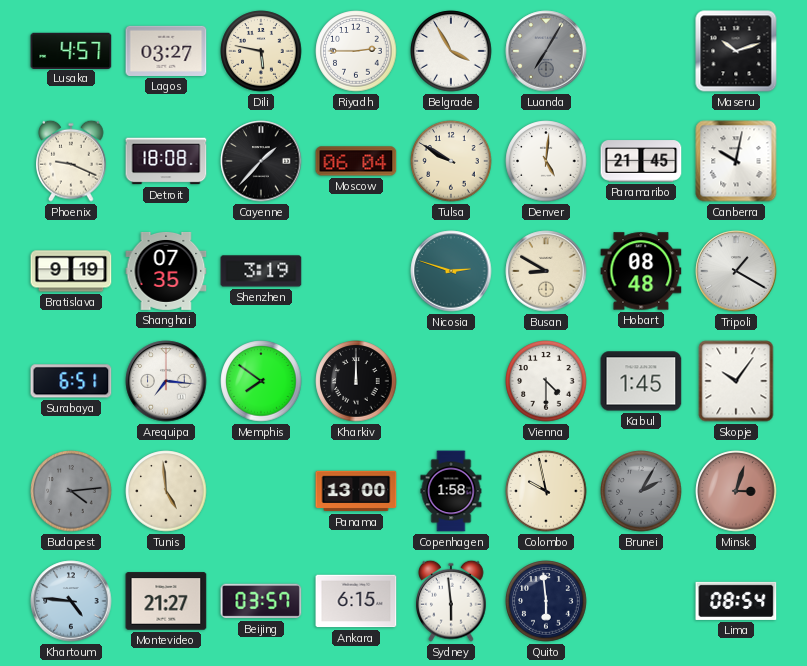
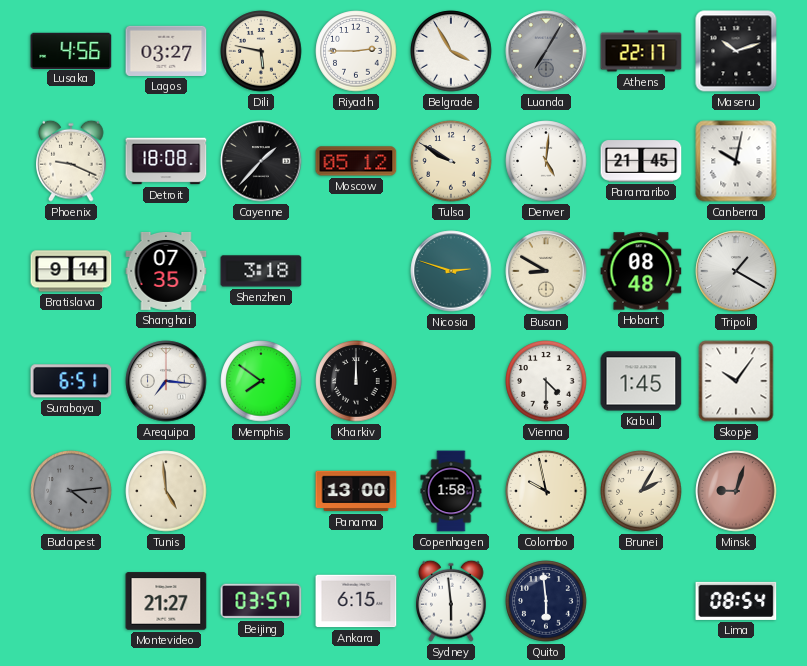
Lusaka: 4:57 -> 4:56
Athens: none -> 22:17
Moscow: 06:04 -> 05:12
Bratislava: 9:19 -> 9:14
Shenzhen: 3:19 -> 3:18
Brunei dial: grey -> cream
Minsk: 3:03 -> 9:03
Khartoum: 4:46 -> none
